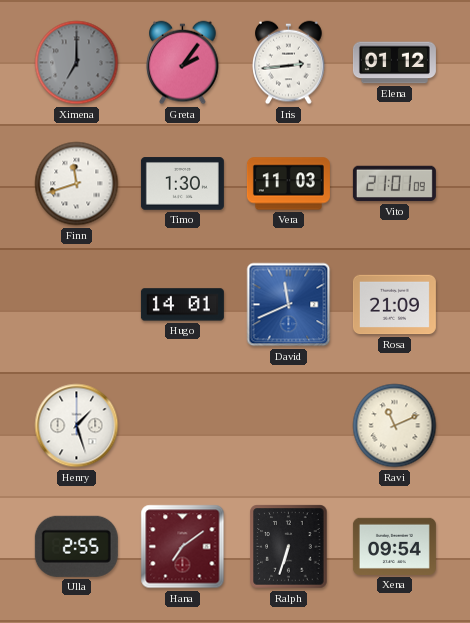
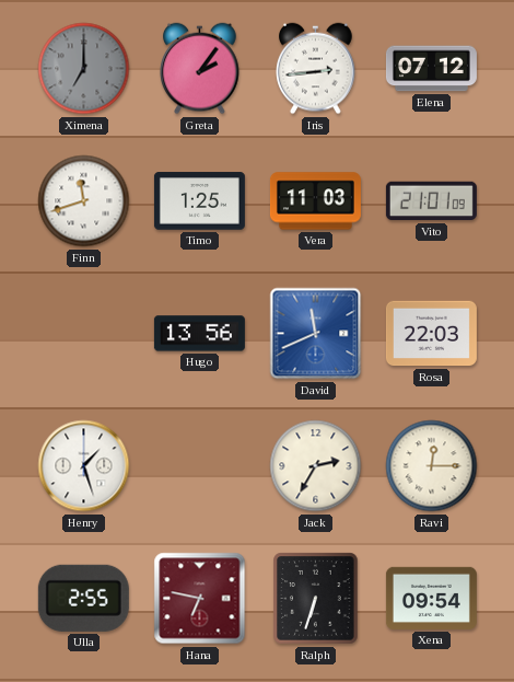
Elena: 01:12 -> 07:12
Timo: 1:30 -> 1:25
Hugo: 14:01 -> 13:56
Rosa: 21:09 -> 22:03
Jack: none -> 2:35
Ravi: 11:11 -> 12:15
Hana: 7:09 -> 6:47
